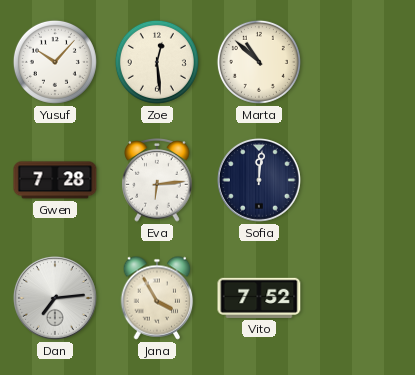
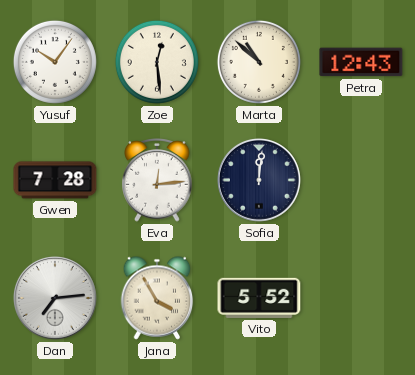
Yusuf: 10:07 -> 10:06
Petra: none -> 12:43
Eva: 6:14 -> 12:14
Vito: 7:52 -> 5:52
